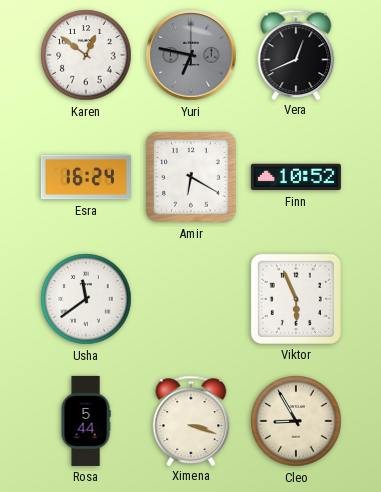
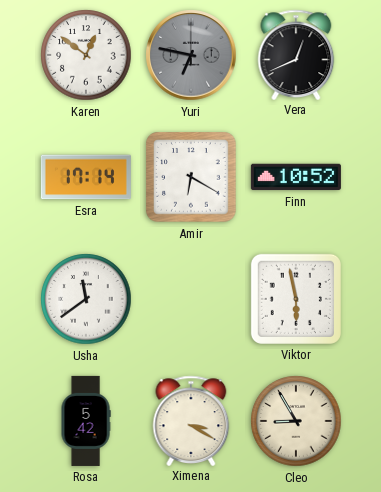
Esra: 16:24 -> 17:14
Viktor: 5:56 -> 5:58
Rosa: 5:44 -> 5:42
Ximena: 3:18 -> 3:20
